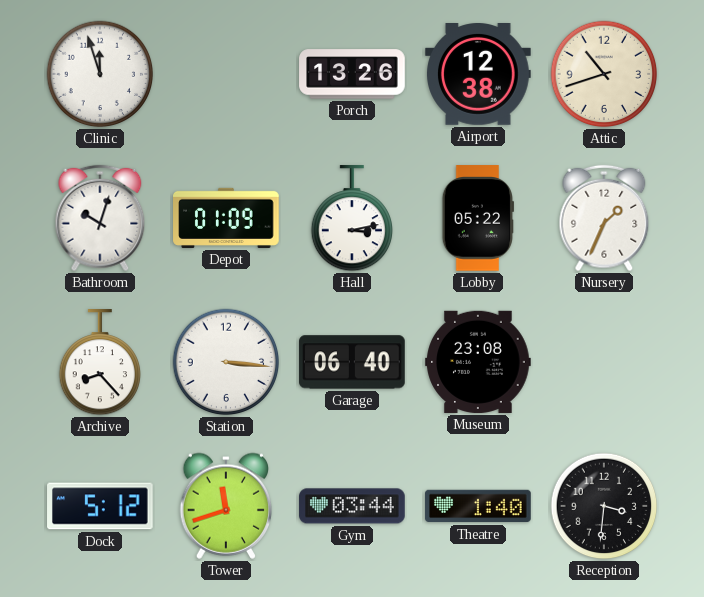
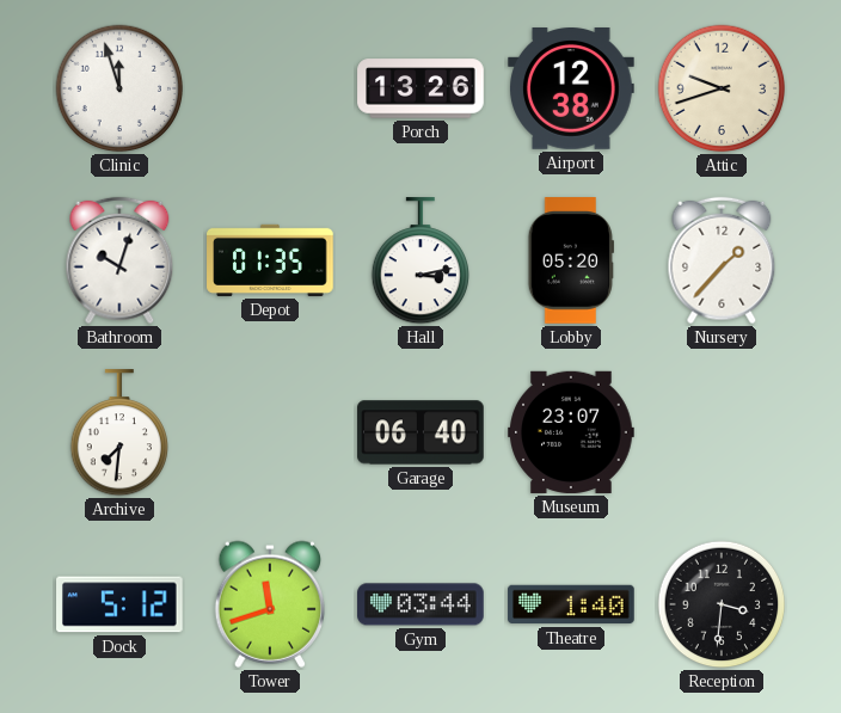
Attic: 10:42 -> 9:42
Depot: 01:09 -> 01:35
Lobby: 05:22 -> 05:20
Nursery: 1:34 -> 1:37
Archive: 8:23 -> 7:31
Station: 3:16 -> none
Museum: 23:08 -> 23:07
